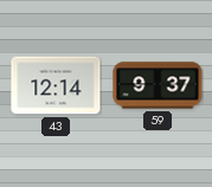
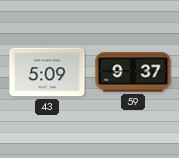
43: 12:14 -> 5:09
